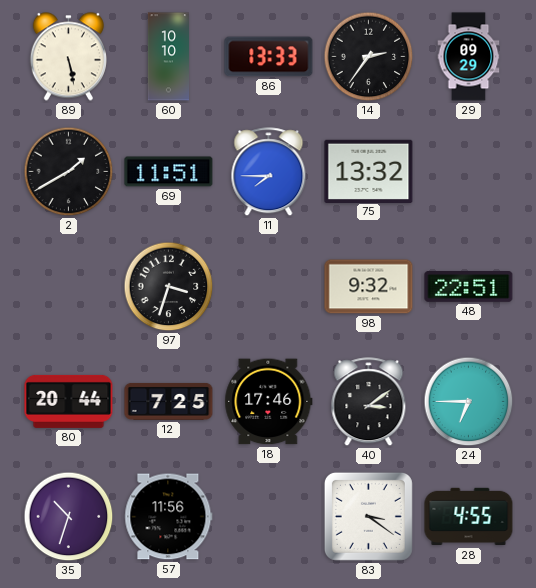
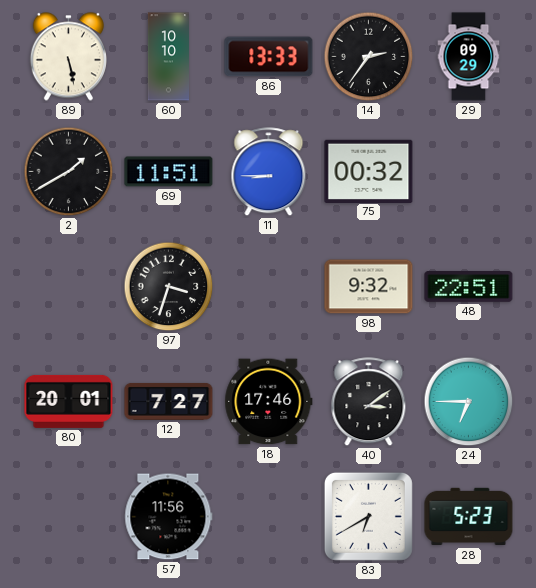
11: 7:45 -> 8:45
75: 13:32 -> 00:32
80: 20:44 -> 20:01
12: 7:25 -> 7:27
35: 10:33 -> none
83: 3:21 -> 6:40
28: 4:55 -> 5:23
